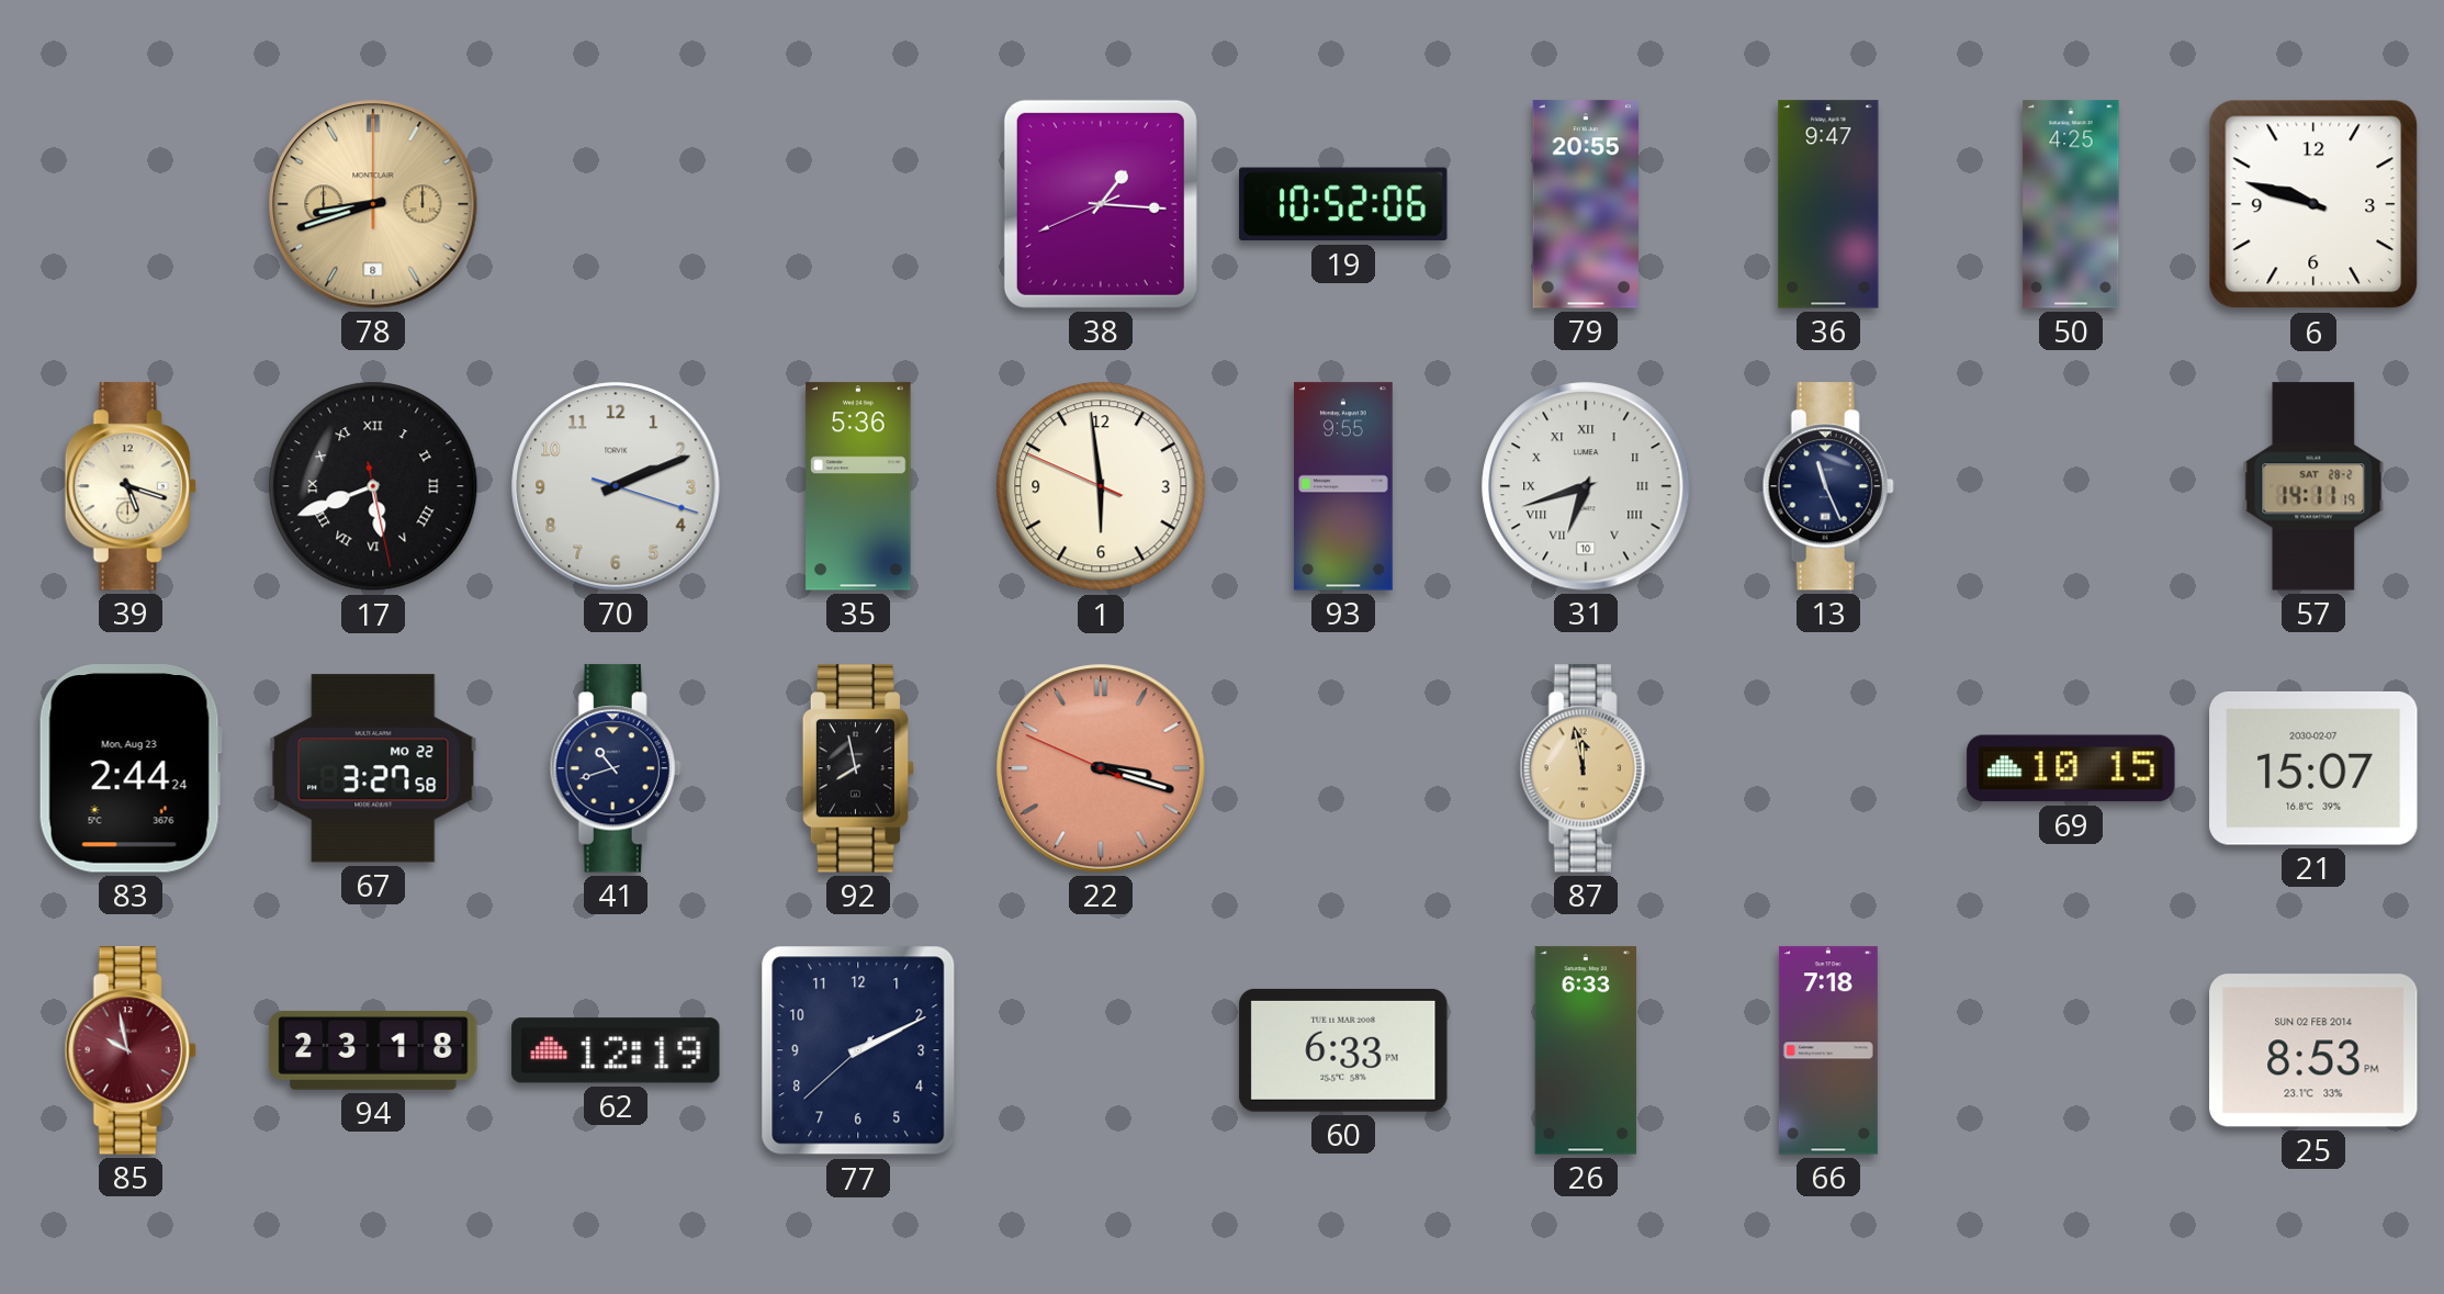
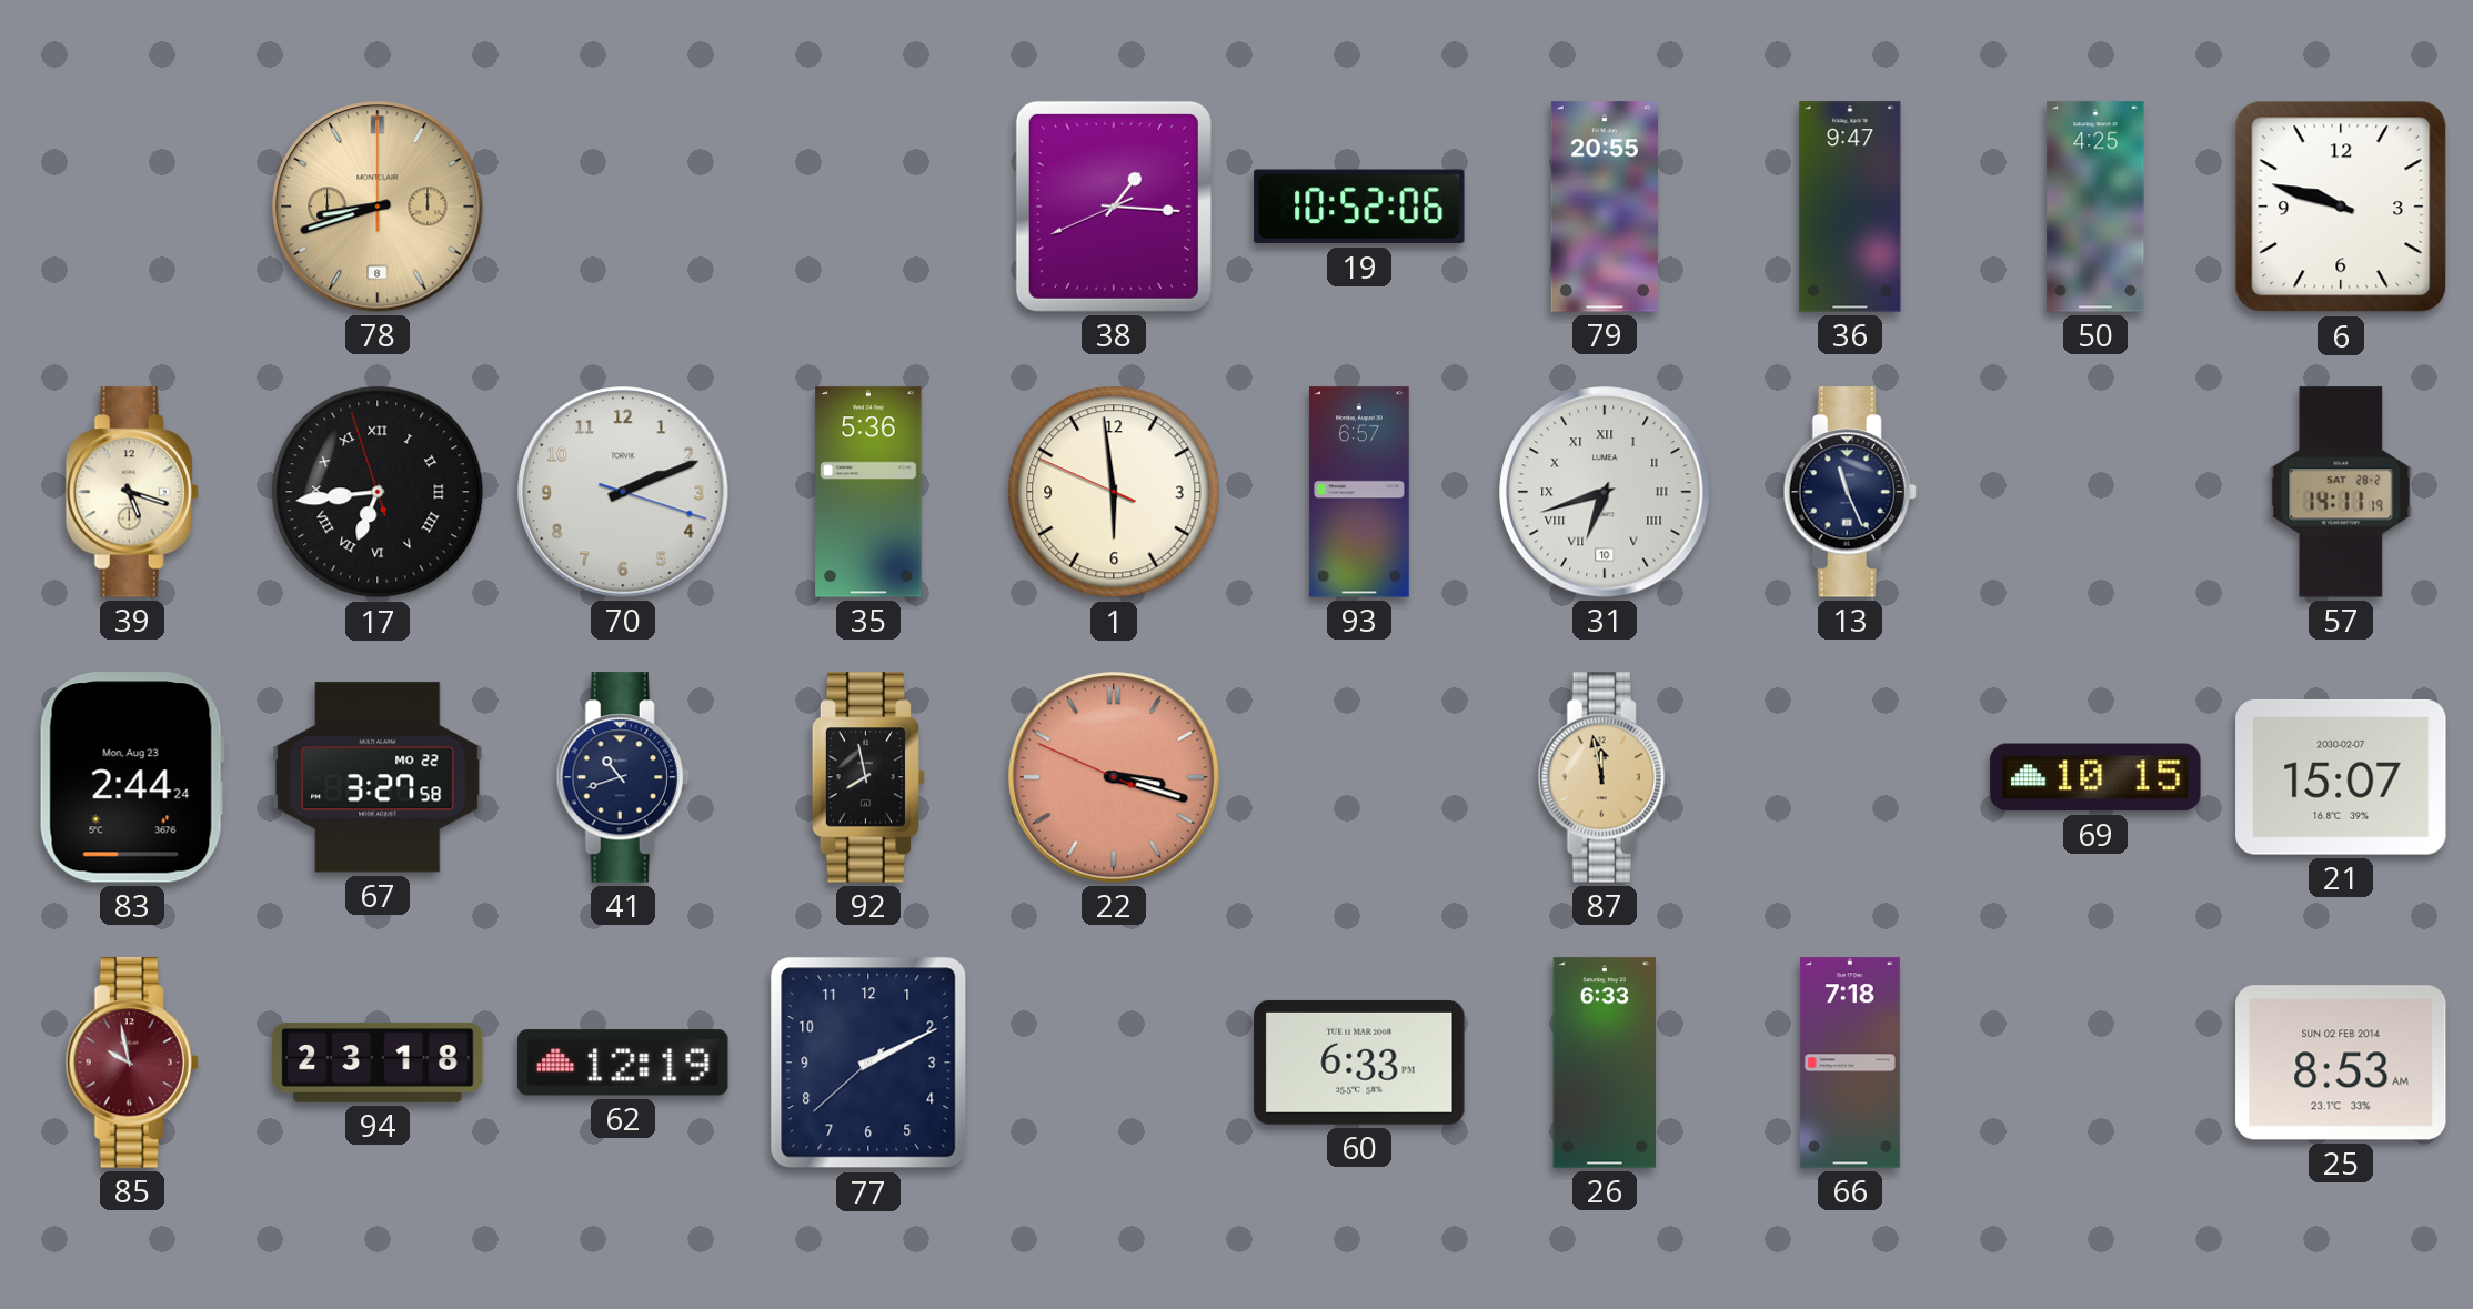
17: 5:41 -> 6:43
93: 9:55 -> 6:57
25: 8:53 PM -> 8:53 AM
